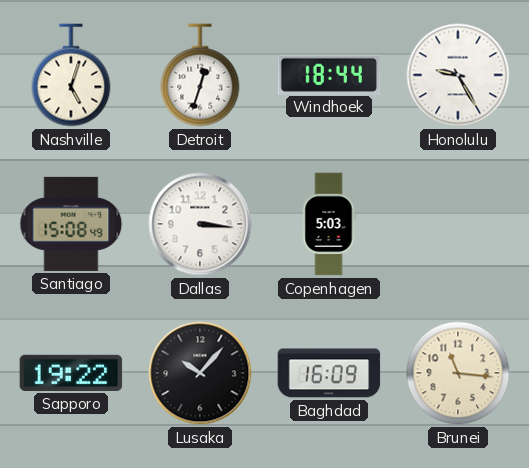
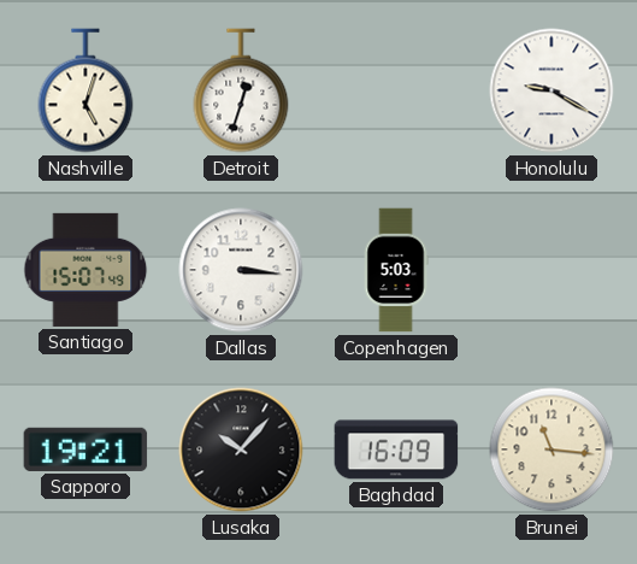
Windhoek: 18:44 -> none
Honolulu: 9:25 -> 9:20
Santiago: 15:08 -> 15:07
Sapporo: 19:22 -> 19:21
